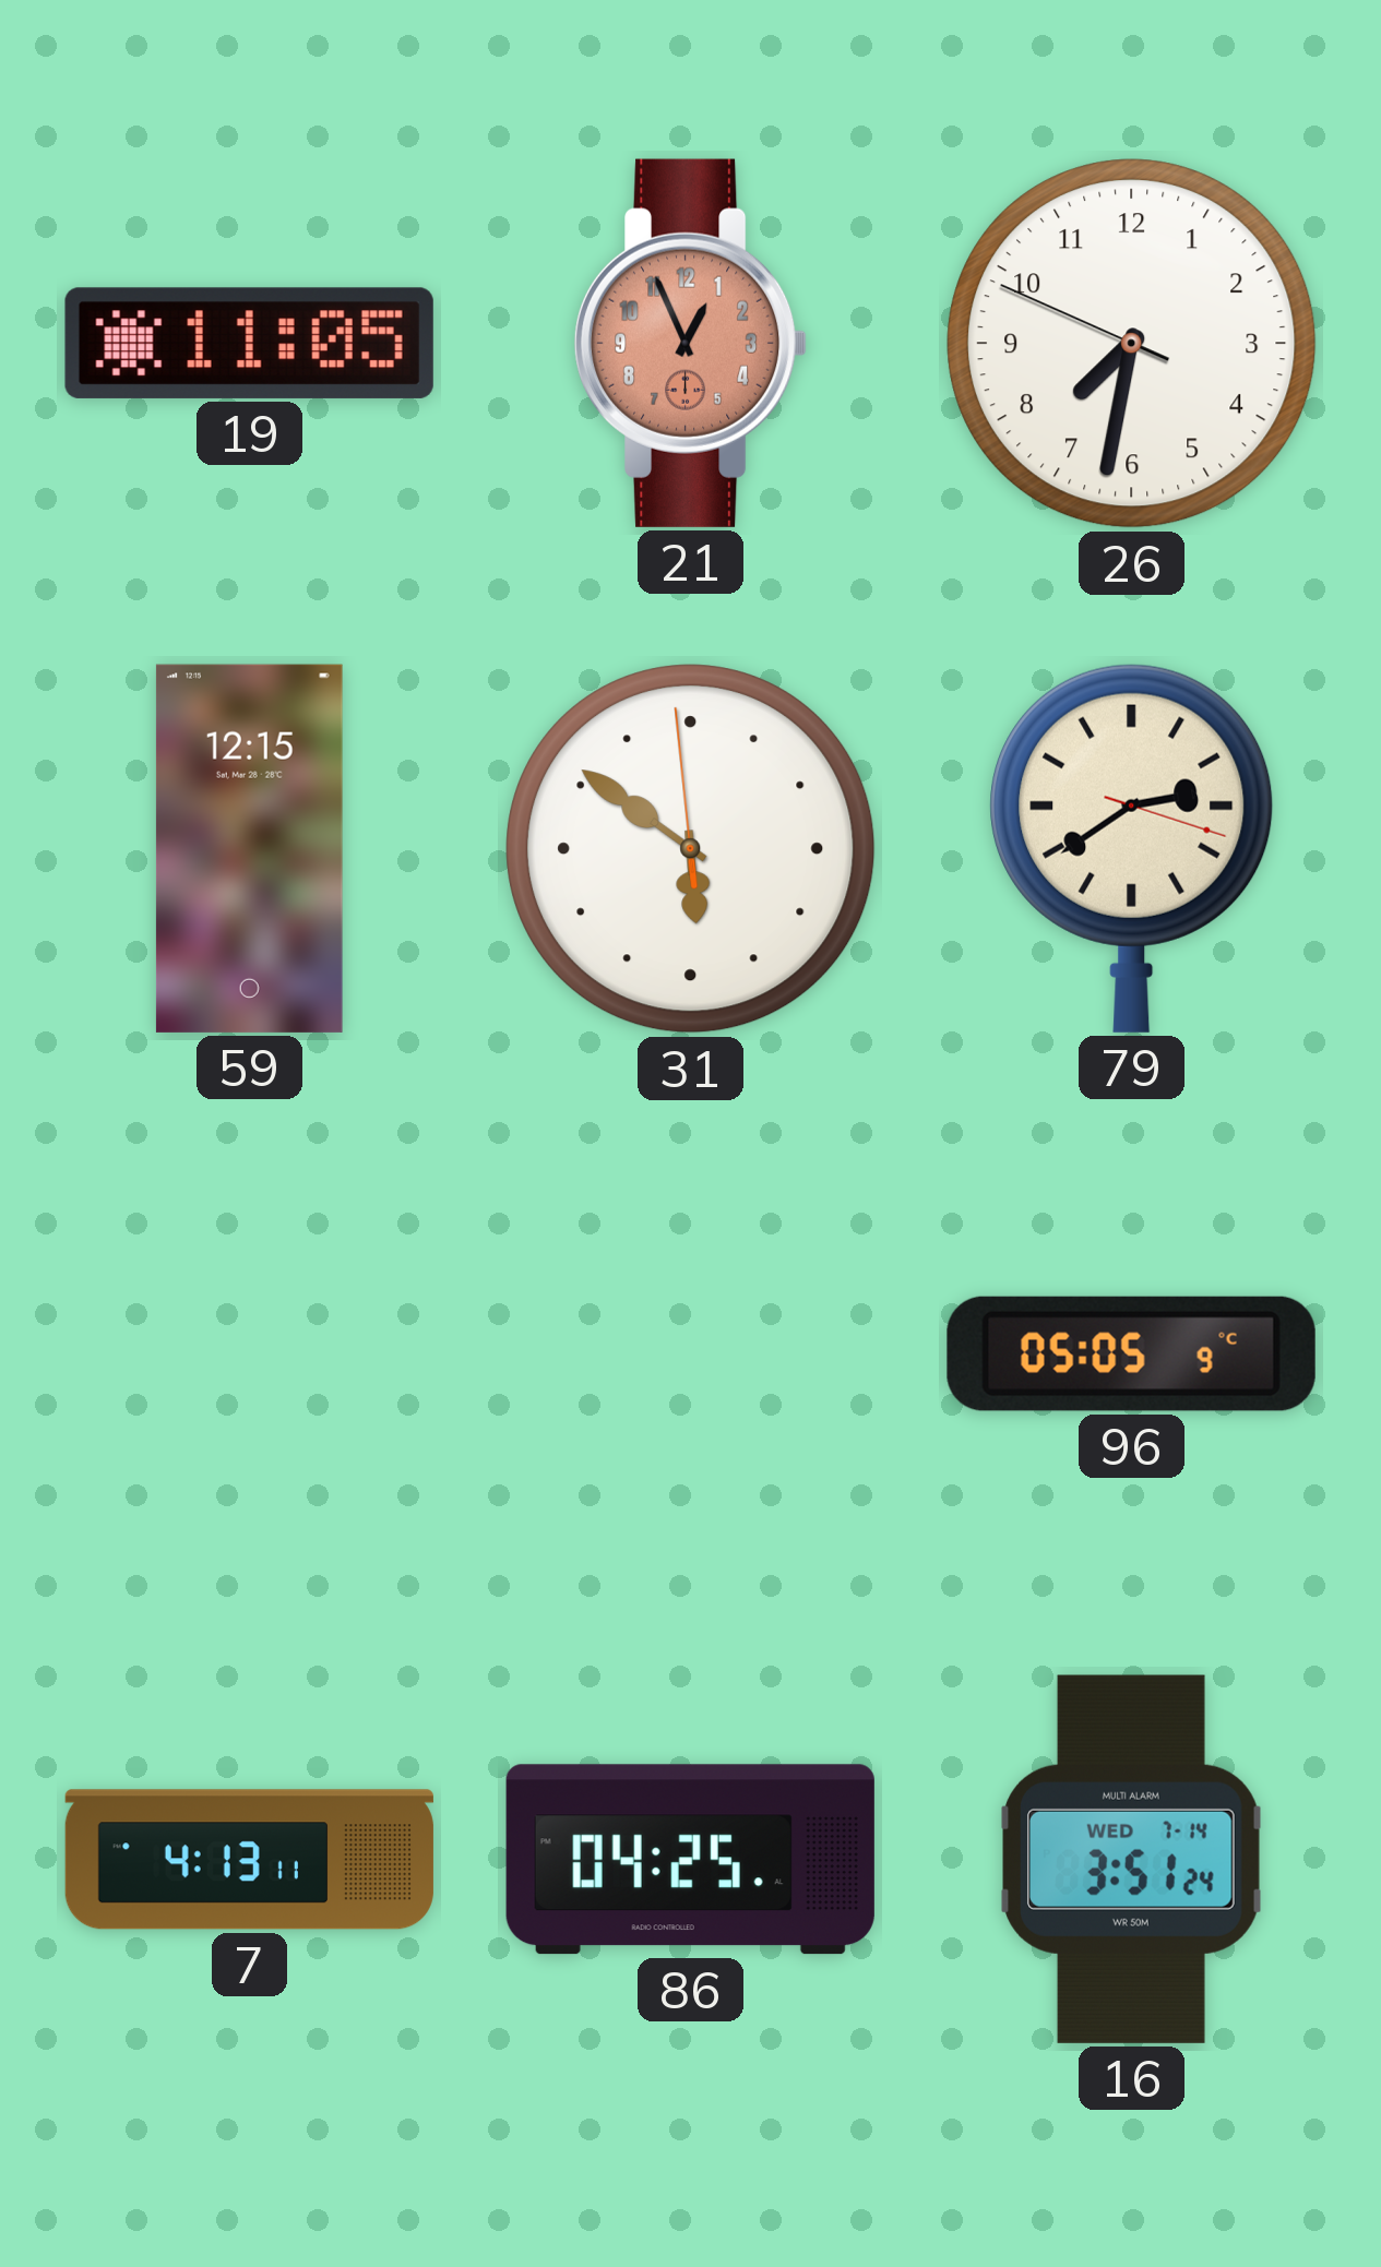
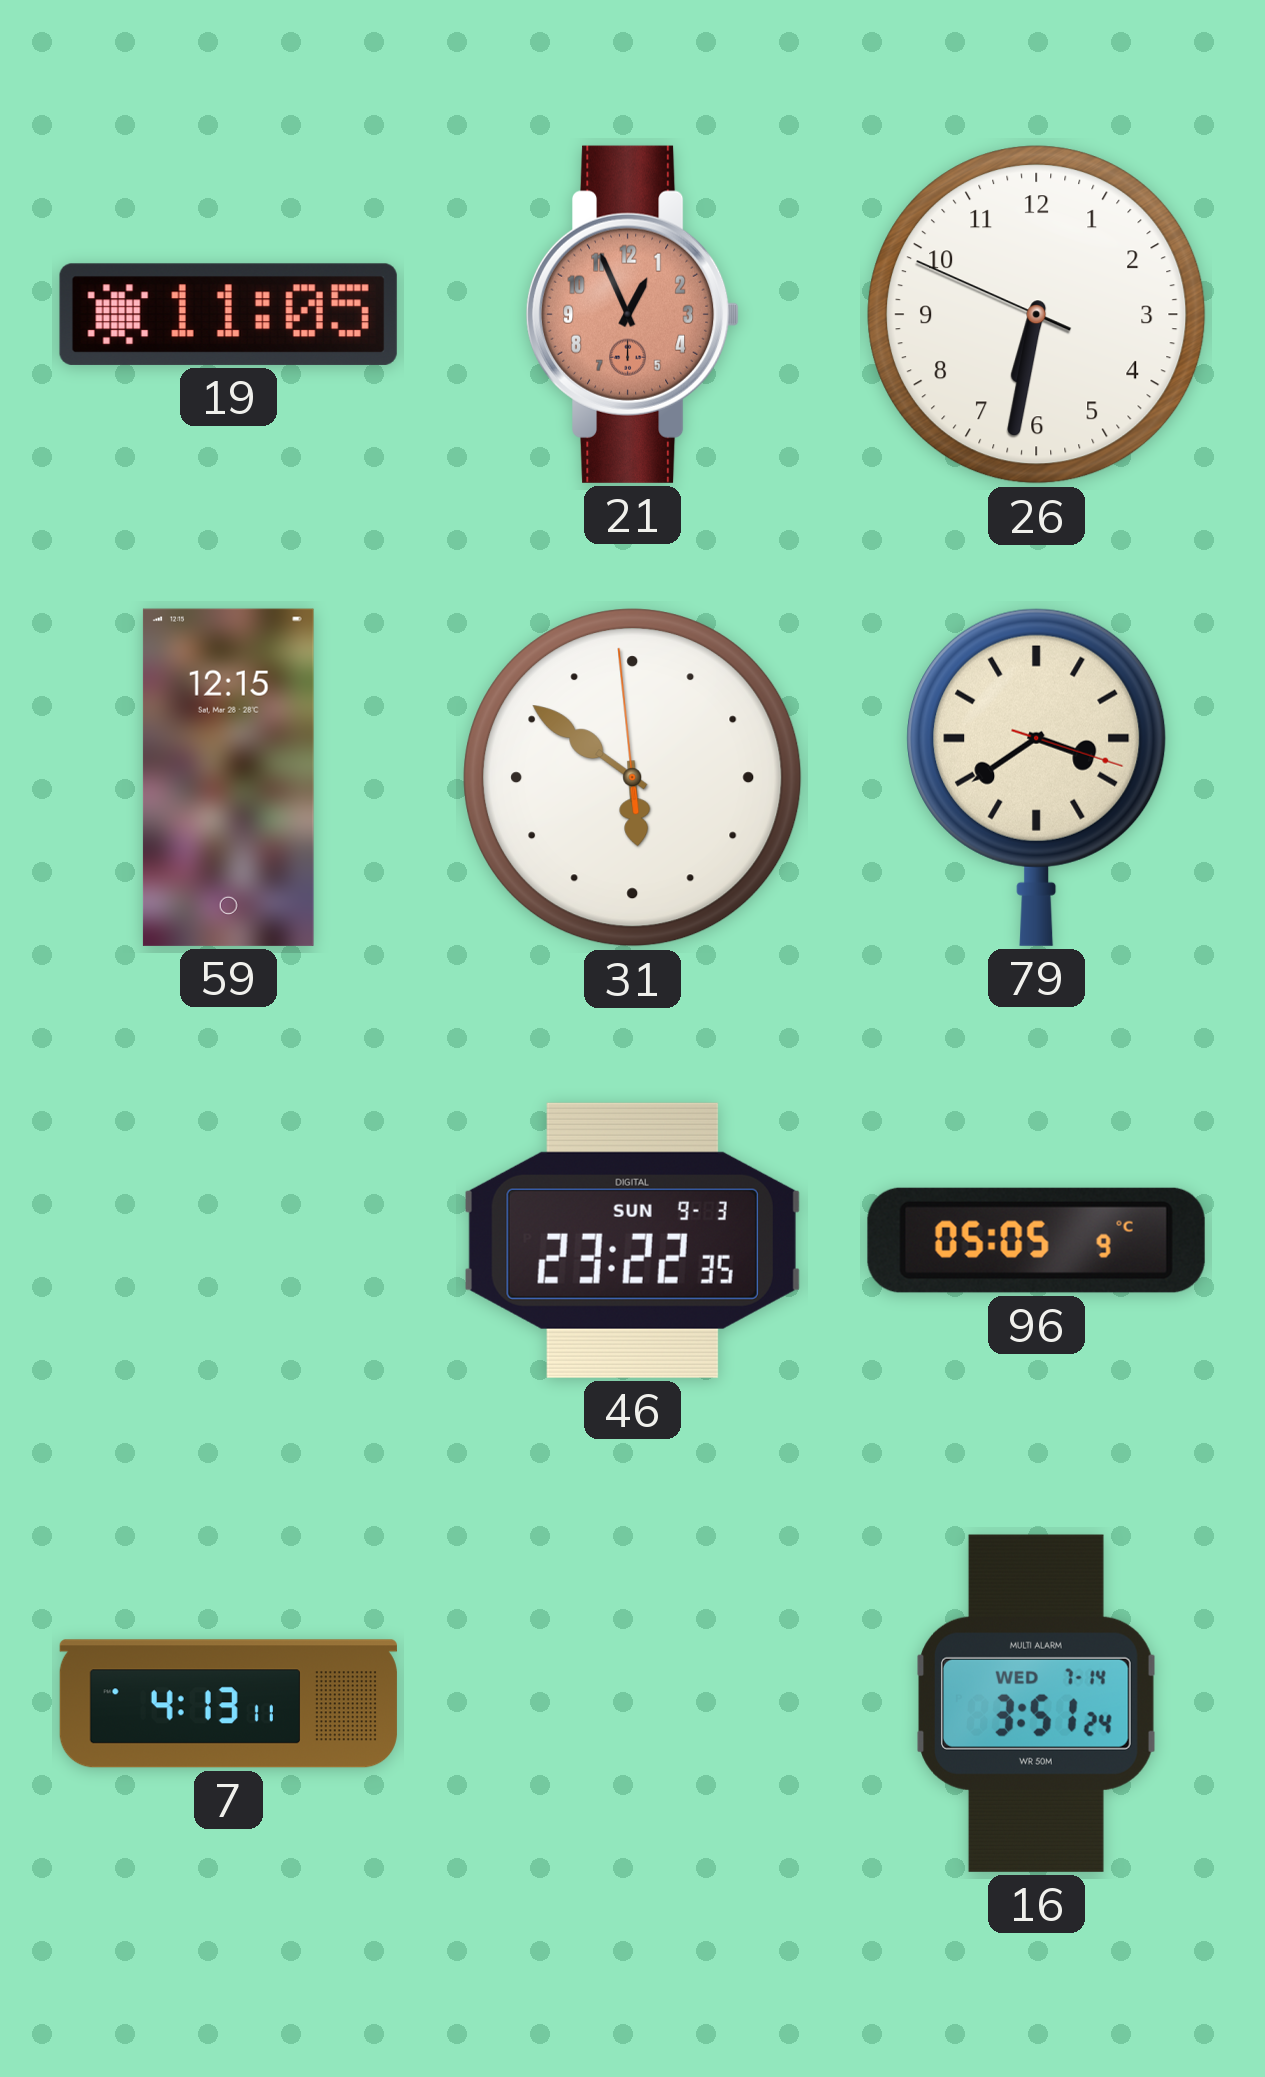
26: 7:31 -> 6:31
79: 2:39 -> 3:39
46: none -> 23:22
86: 04:25 -> none
